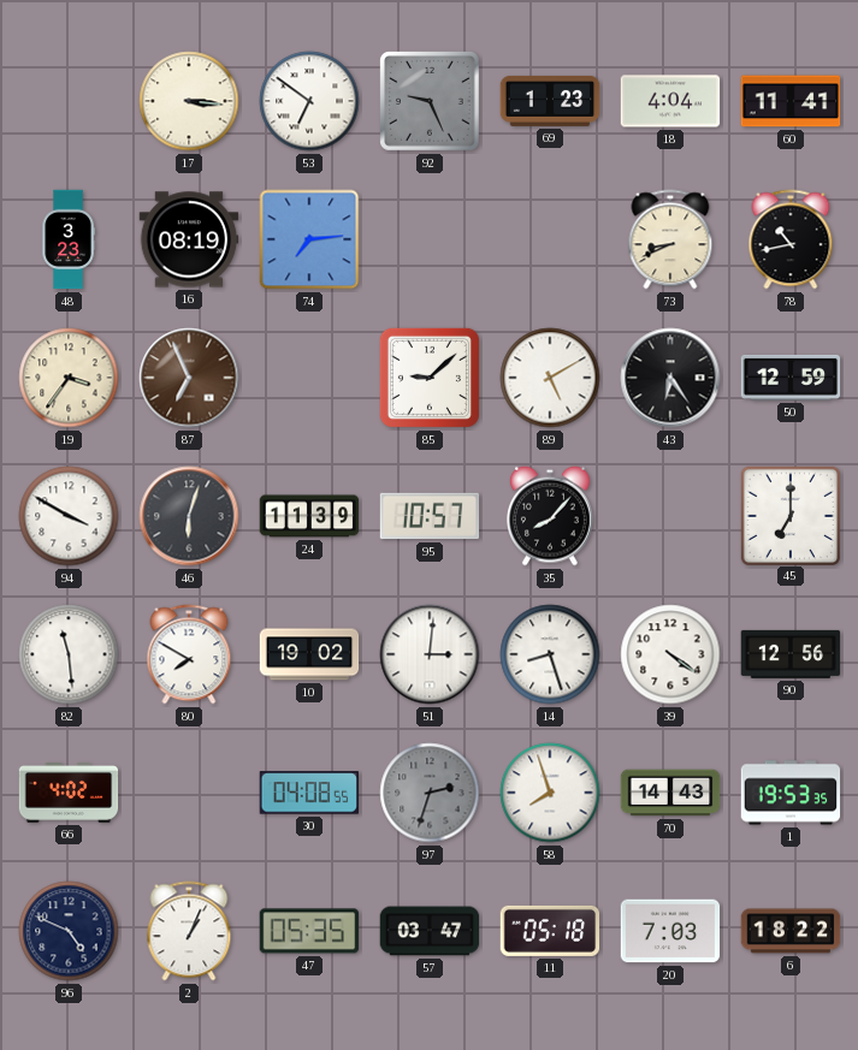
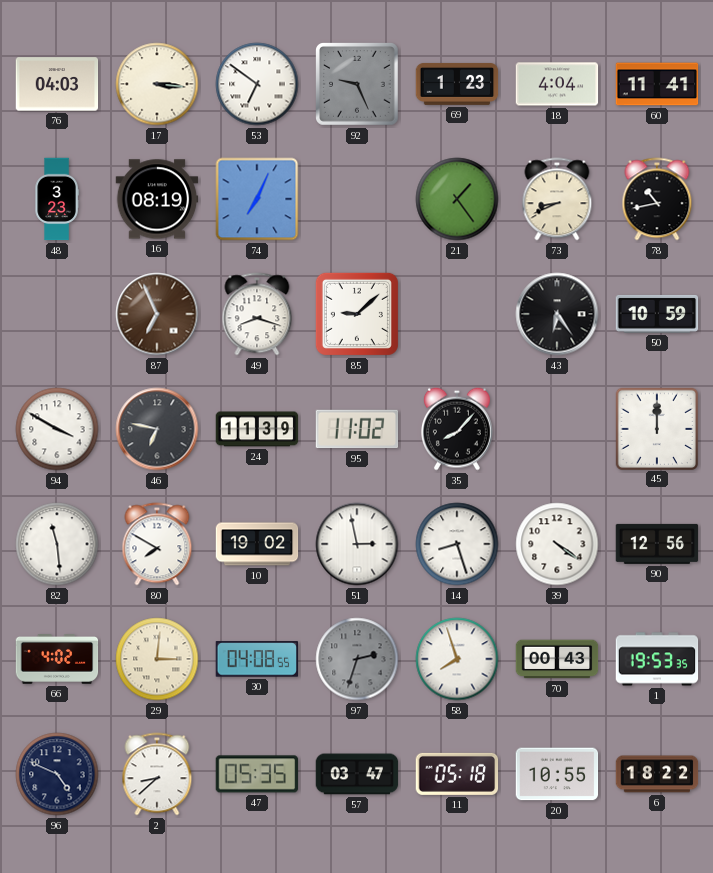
76: none -> 04:03
74: 7:14 -> 7:04
21: none -> 1:24
19: 3:36 -> none
49: none -> 8:18
89: 5:10 -> none
50: 12:59 -> 10:59
46: 6:03 -> 6:47
95: 10:57 -> 11:02
45: 7:00 -> 12:00
51: 3:01 -> 2:58
29: none -> 3:01
70: 14:43 -> 00:43
2: 1:04 -> 8:38
20: 7:03 -> 10:55
